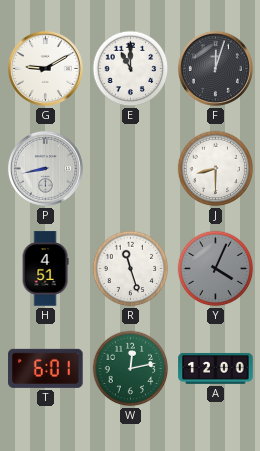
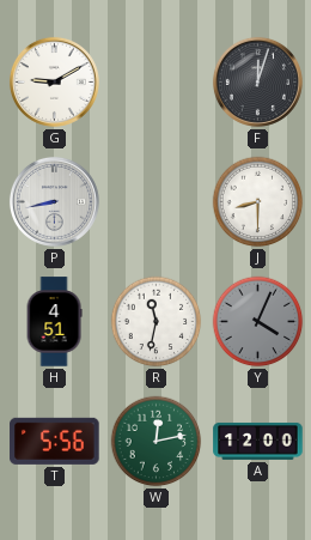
E: 11:00 -> none
R: 11:27 -> 11:32
T: 6:01 -> 5:56
